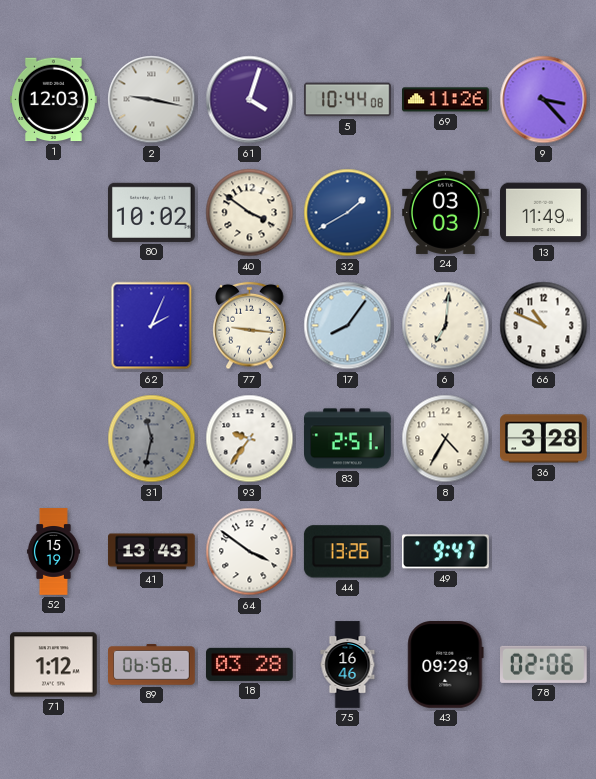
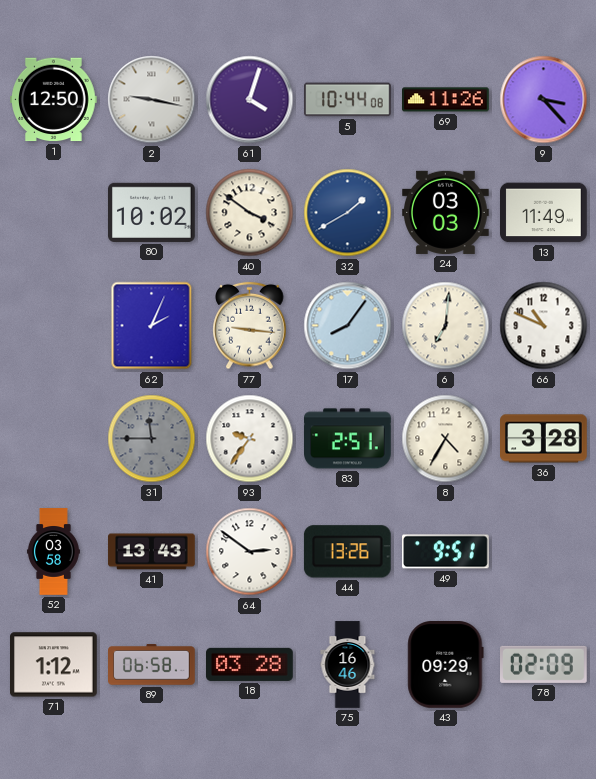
1: 12:03 -> 12:50
31: 11:32 -> 11:45
52: 15:19 -> 03:58
64: 3:51 -> 2:51
49: 9:47 -> 9:51
78: 02:06 -> 02:09
